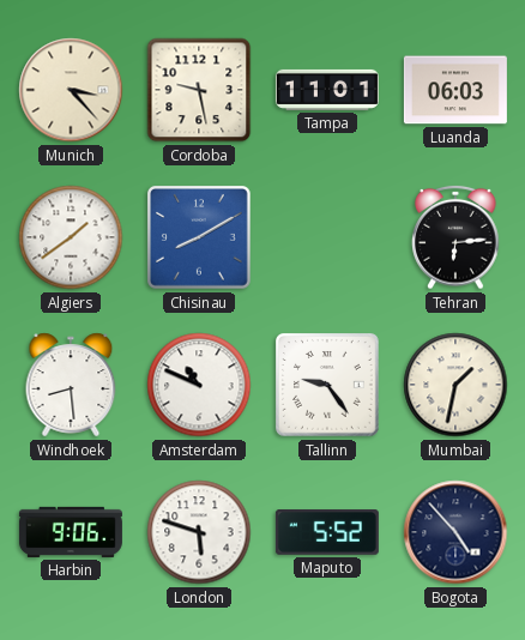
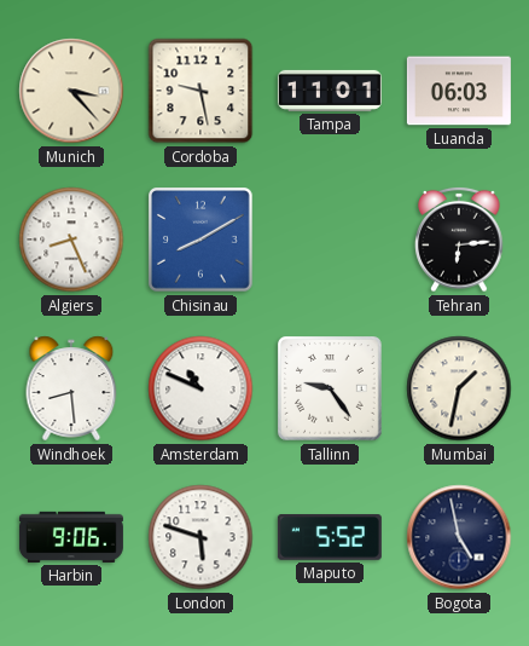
Algiers: 1:39 -> 8:26
Bogota: 4:53 -> 4:58
